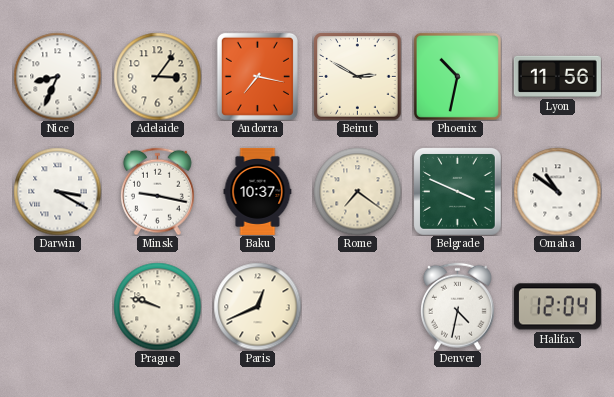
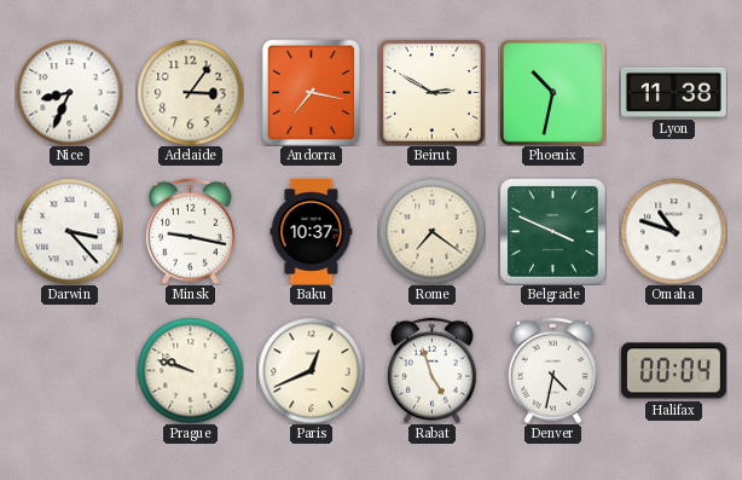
Lyon: 11:56 -> 11:38
Darwin: 3:20 -> 3:23
Omaha: 10:51 -> 10:48
Rabat: none -> 4:57
Halifax: 12:04 -> 00:04
